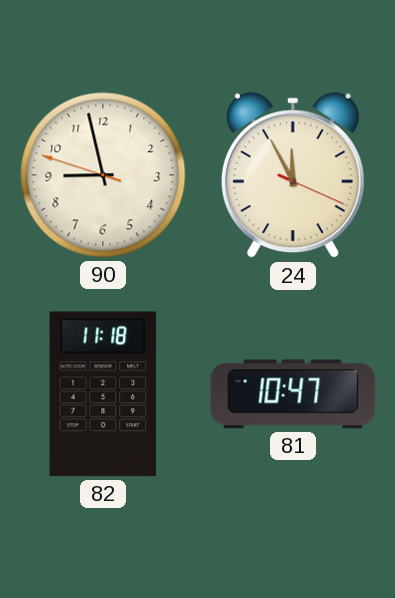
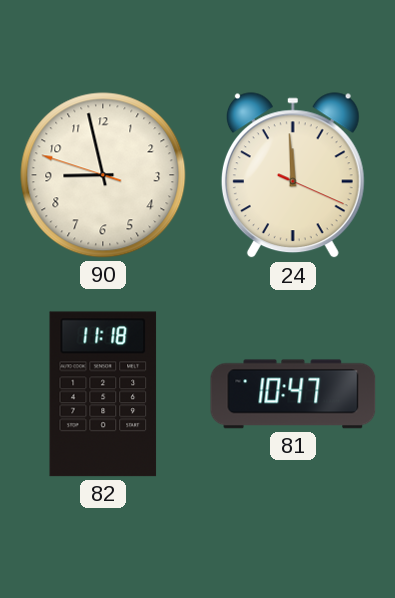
24: 11:55 -> 11:59
